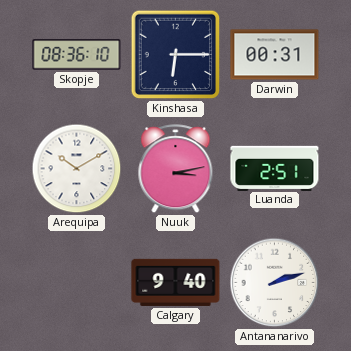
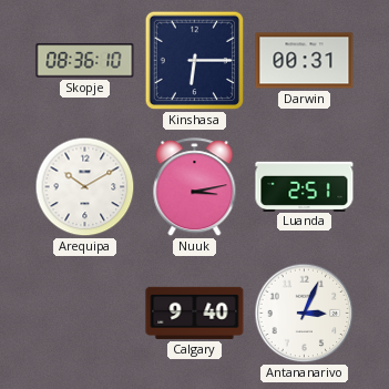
Antananarivo: 2:12 -> 3:04
